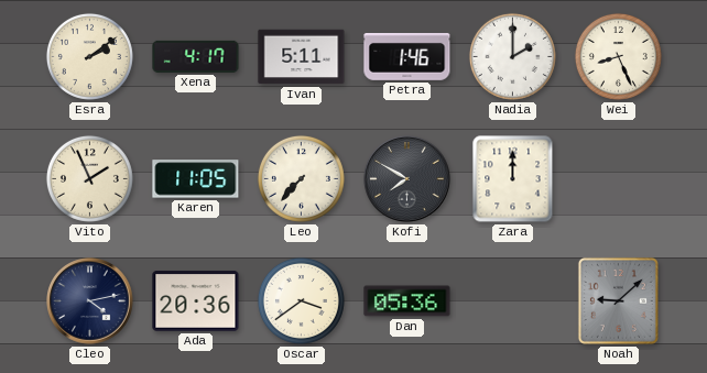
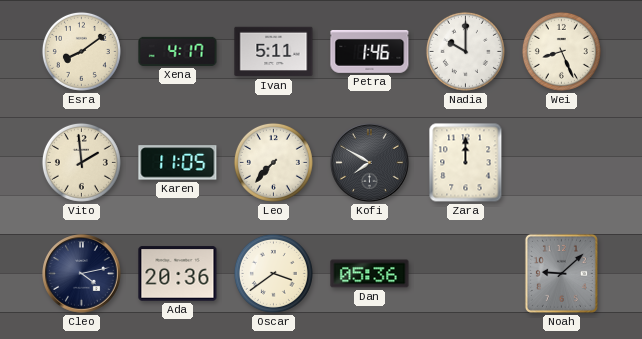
Esra: 2:09 -> 8:09
Nadia: 2:00 -> 10:00
Vito: 1:56 -> 1:59
